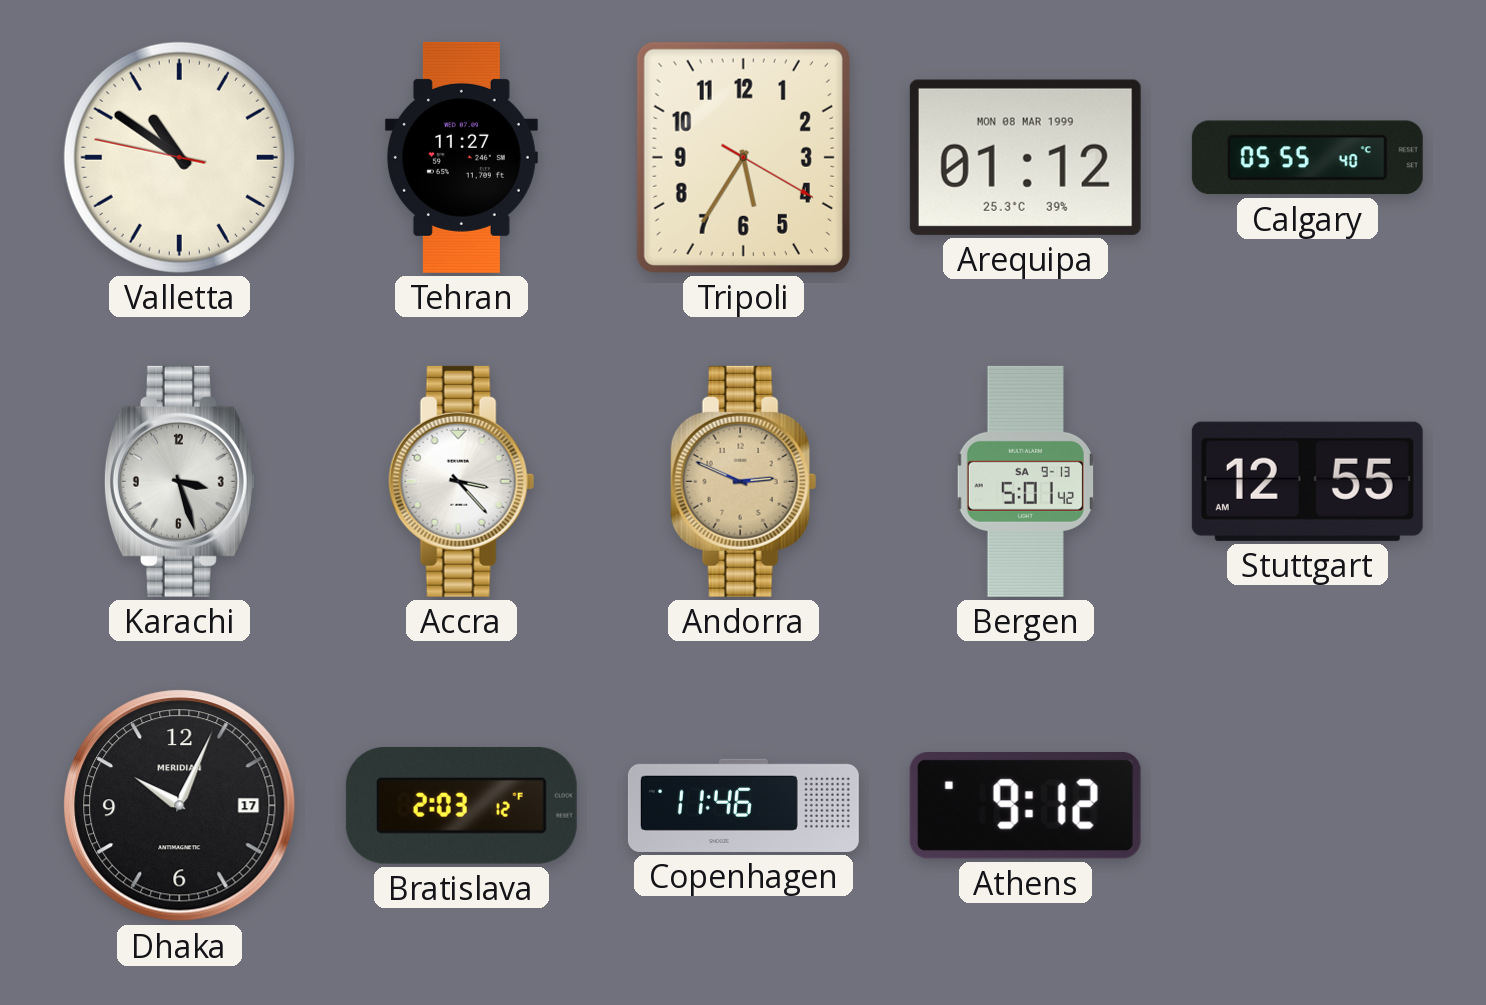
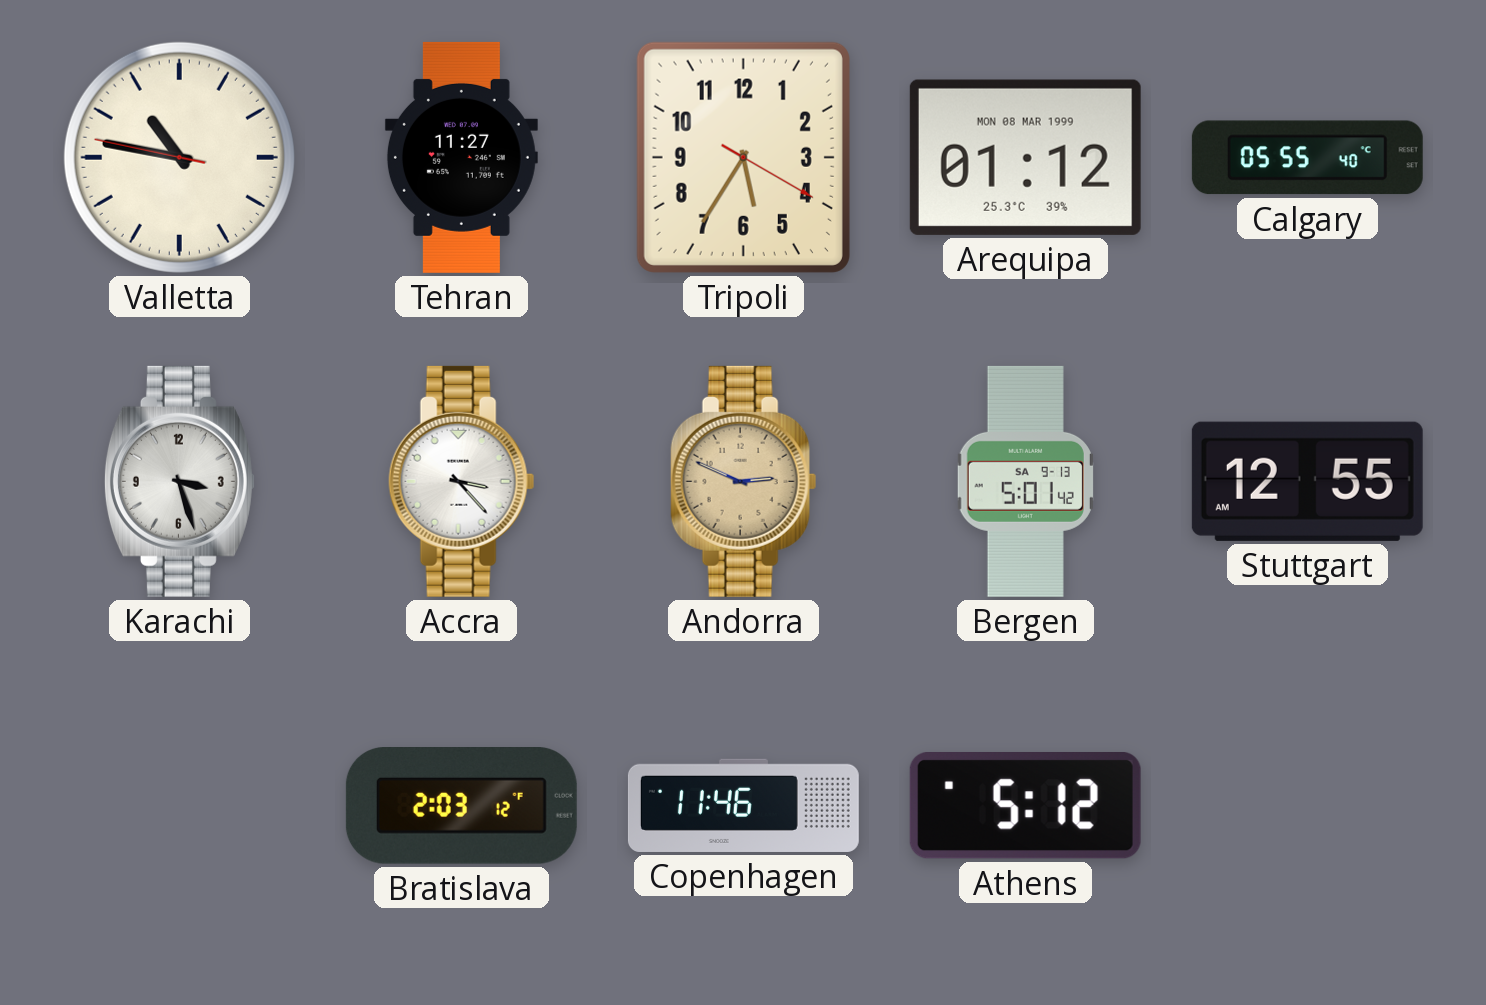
Valletta: 10:50 -> 10:46
Dhaka: 10:04 -> none
Athens: 9:12 -> 5:12
